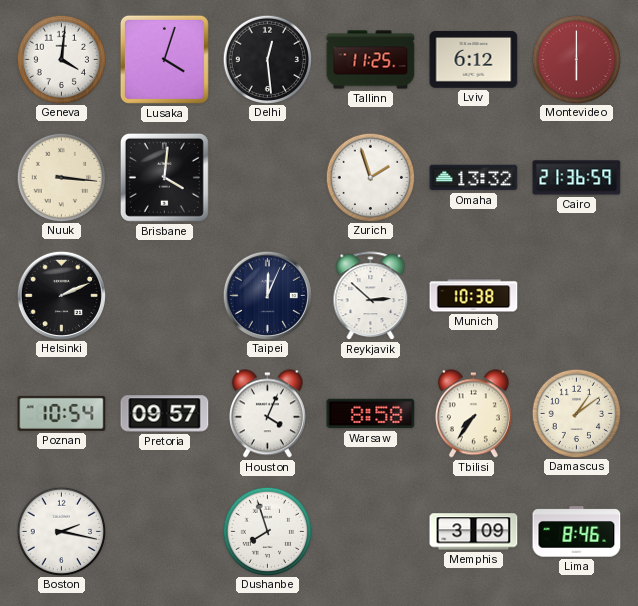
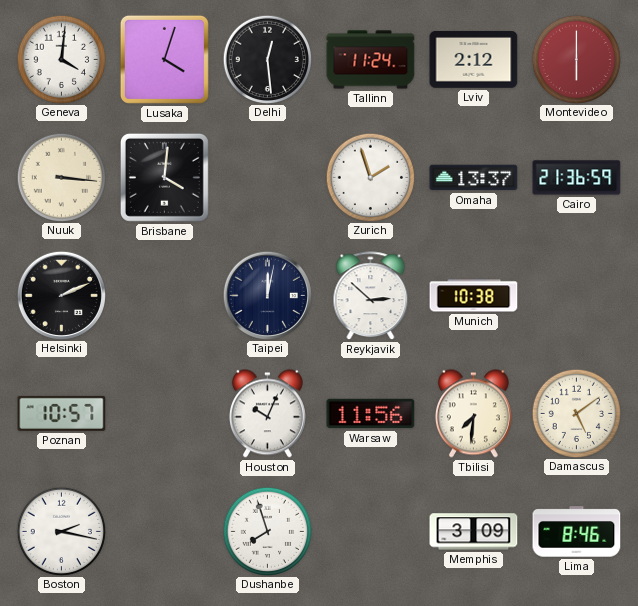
Tallinn: 11:25 -> 11:24
Lviv: 6:12 -> 2:12
Omaha: 13:32 -> 13:37
Taipei: 12:04 -> 12:02
Poznan: 10:54 -> 10:57
Pretoria: 09:57 -> none
Houston: 4:04 -> 10:04
Warsaw: 8:58 -> 11:56
Tbilisi: 7:36 -> 7:31
Damascus: 1:09 -> 5:09
